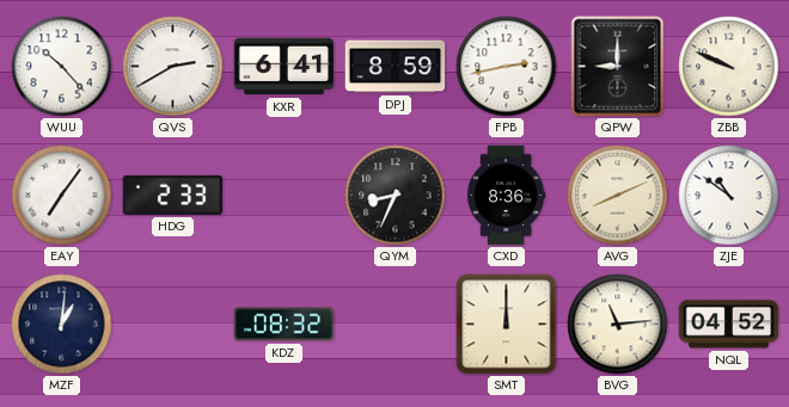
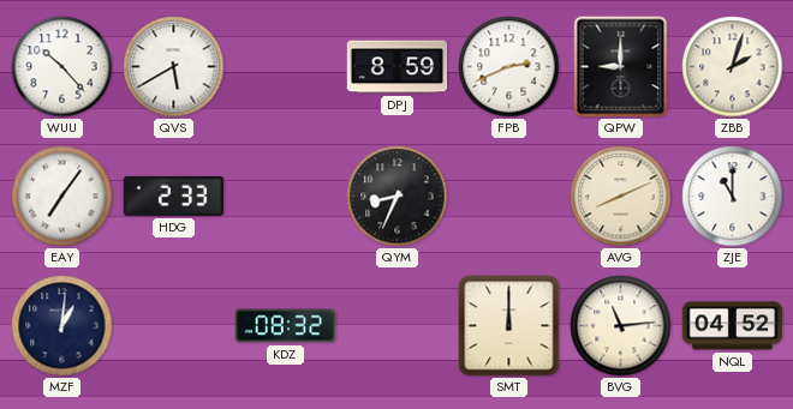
QVS: 2:40 -> 5:40
KXR: 6:41 -> none
FPB: 2:43 -> 2:41
ZBB: 9:49 -> 2:03
CXD: 8:36 -> none
ZJE: 10:51 -> 11:00
